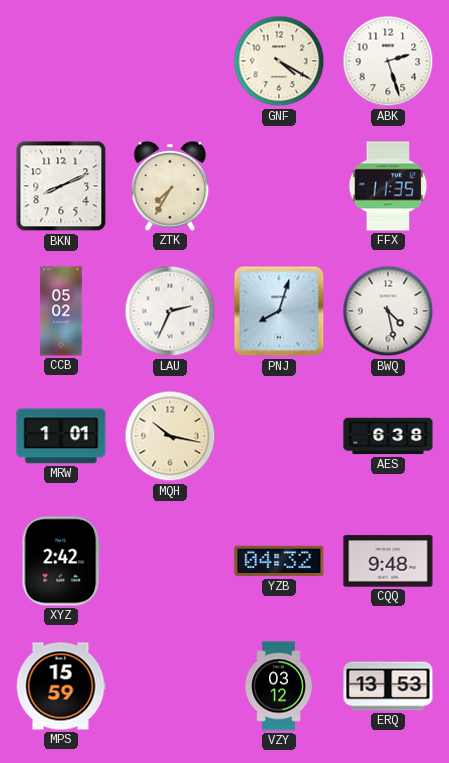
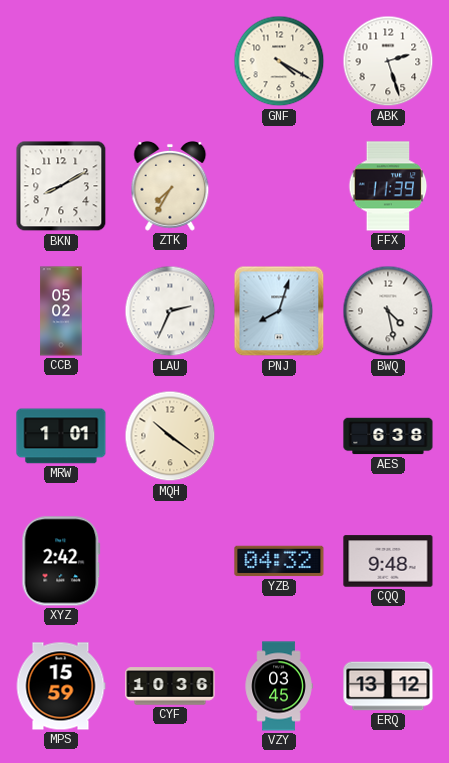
BKN: 8:11 -> 8:10
FFX: 11:35 -> 11:39
MQH: 10:17 -> 10:21
CYF: none -> 10:36
VZY: 03:12 -> 03:45
ERQ: 13:53 -> 13:12
